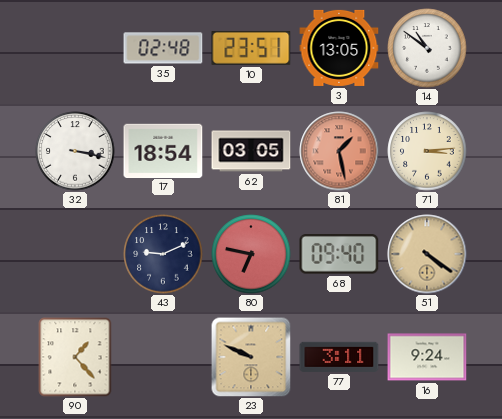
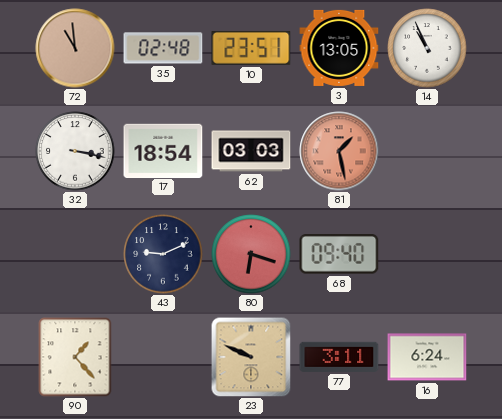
72: none -> 10:59
14: 10:51 -> 10:56
62: 03:05 -> 03:03
71: 3:14 -> none
80: 6:47 -> 6:18
51: 4:21 -> none
16: 9:24 -> 6:24
